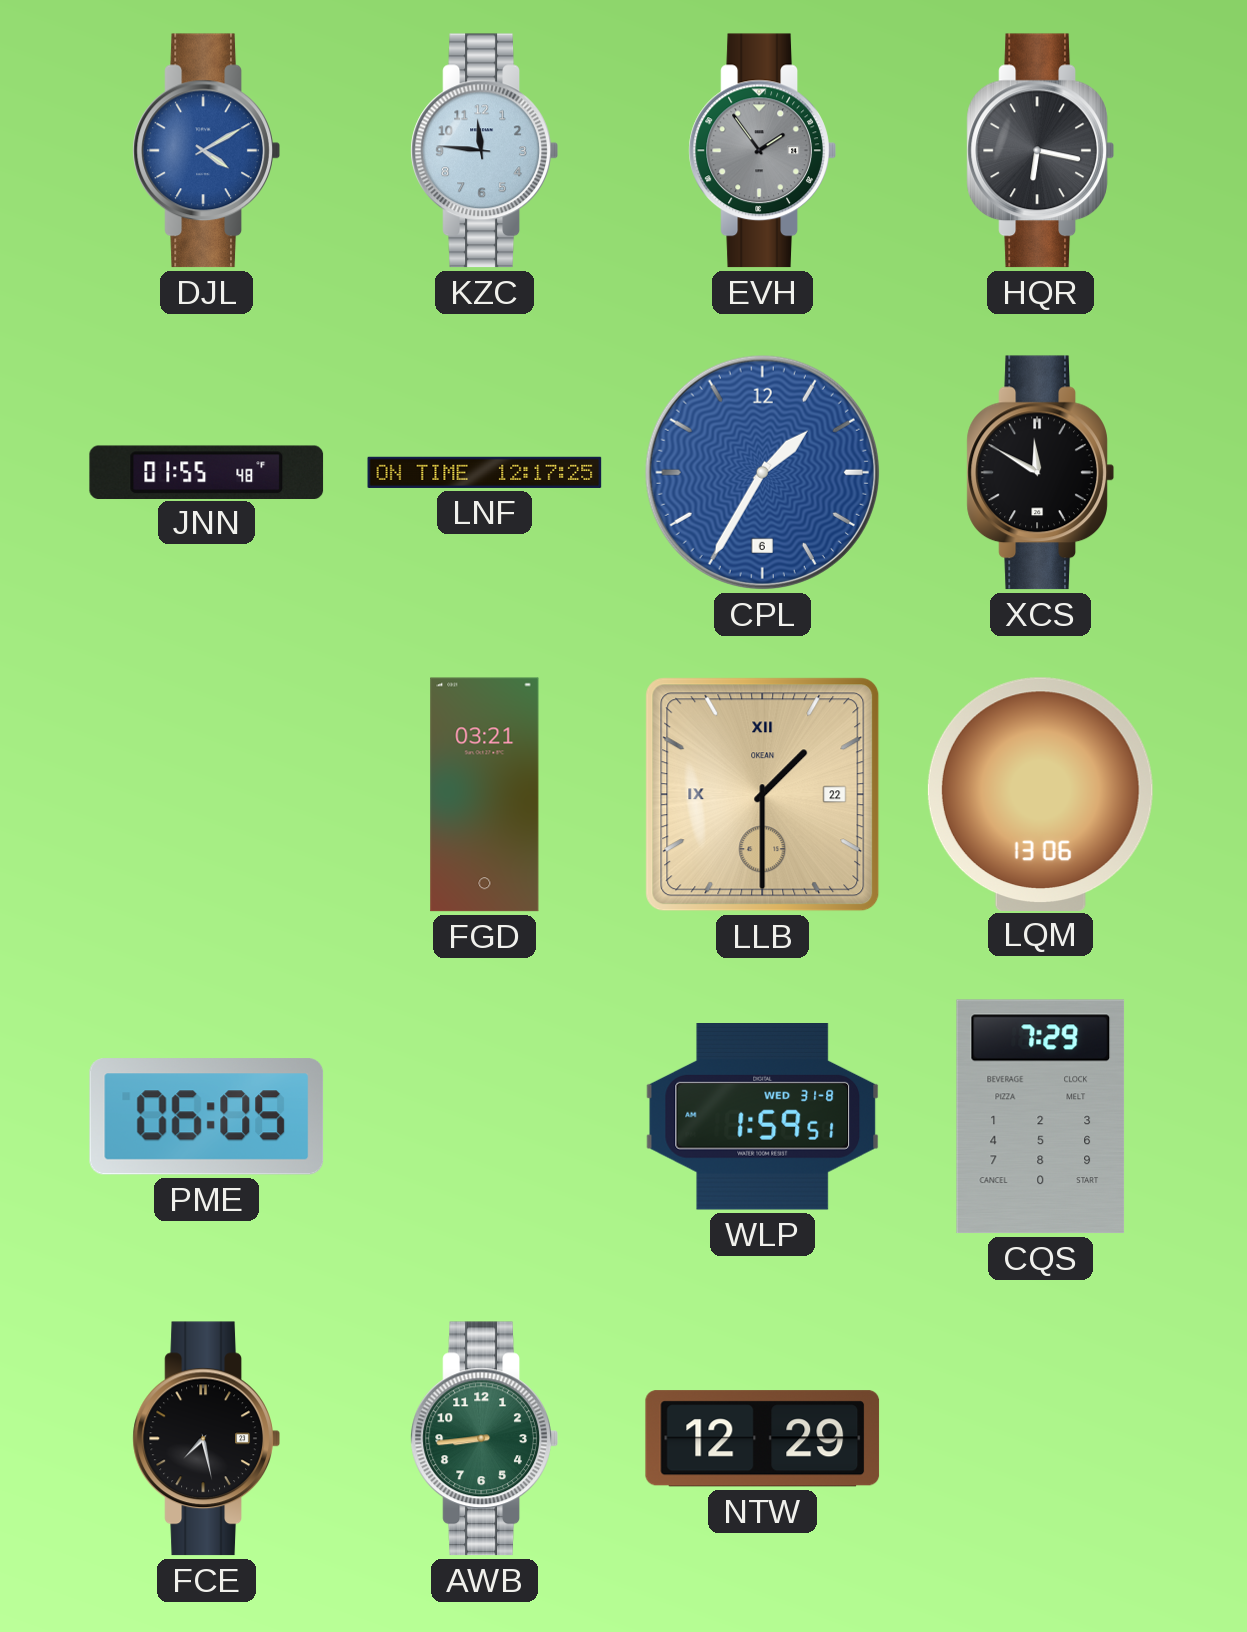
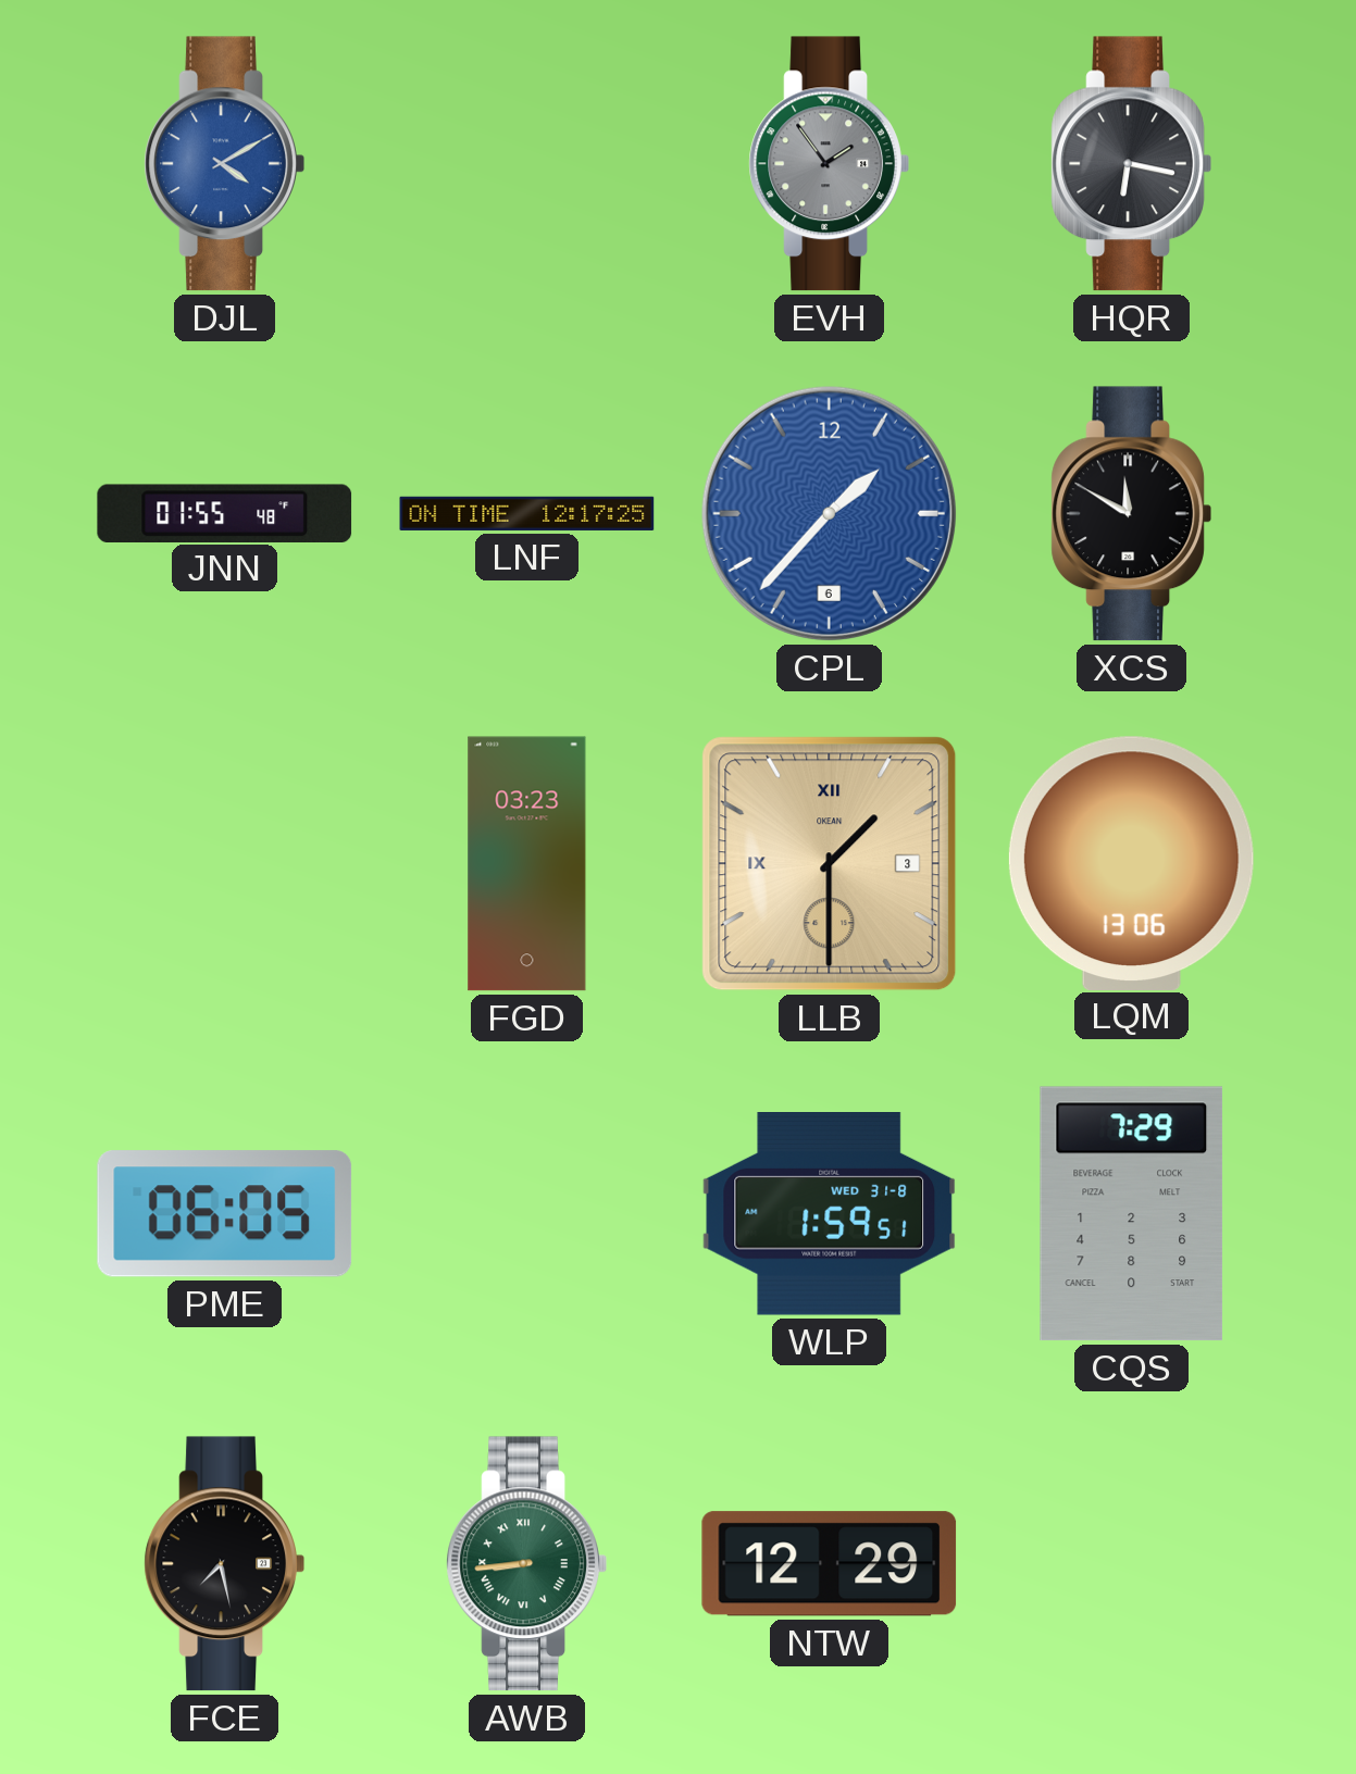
KZC: 11:46 -> none
CPL: 1:35 -> 1:37
FGD: 03:21 -> 03:23
LLB date: 22 -> 3
AWB numerals: Arabic -> Roman
